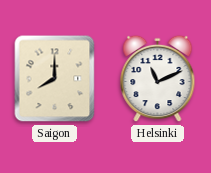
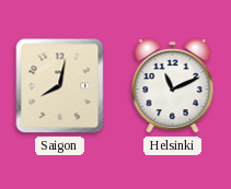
Saigon: 8:00 -> 8:02
